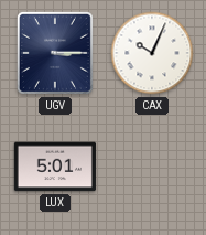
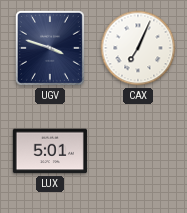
UGV: 3:15 -> 3:48
CAX: 10:04 -> 7:04
